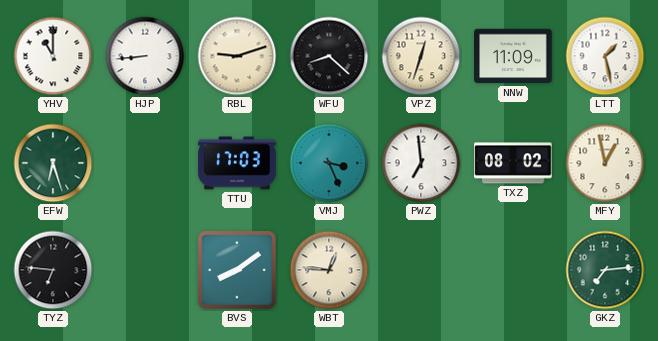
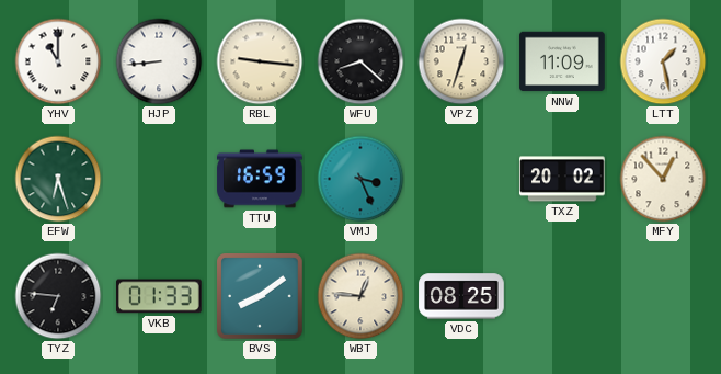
RBL: 9:12 -> 9:16
TTU: 17:03 -> 16:59
PWZ: 6:59 -> none
TXZ: 08:02 -> 20:02
MFY: 12:58 -> 12:53
VKB: none -> 01:33
VDC: none -> 08:25
GKZ: 7:14 -> none
